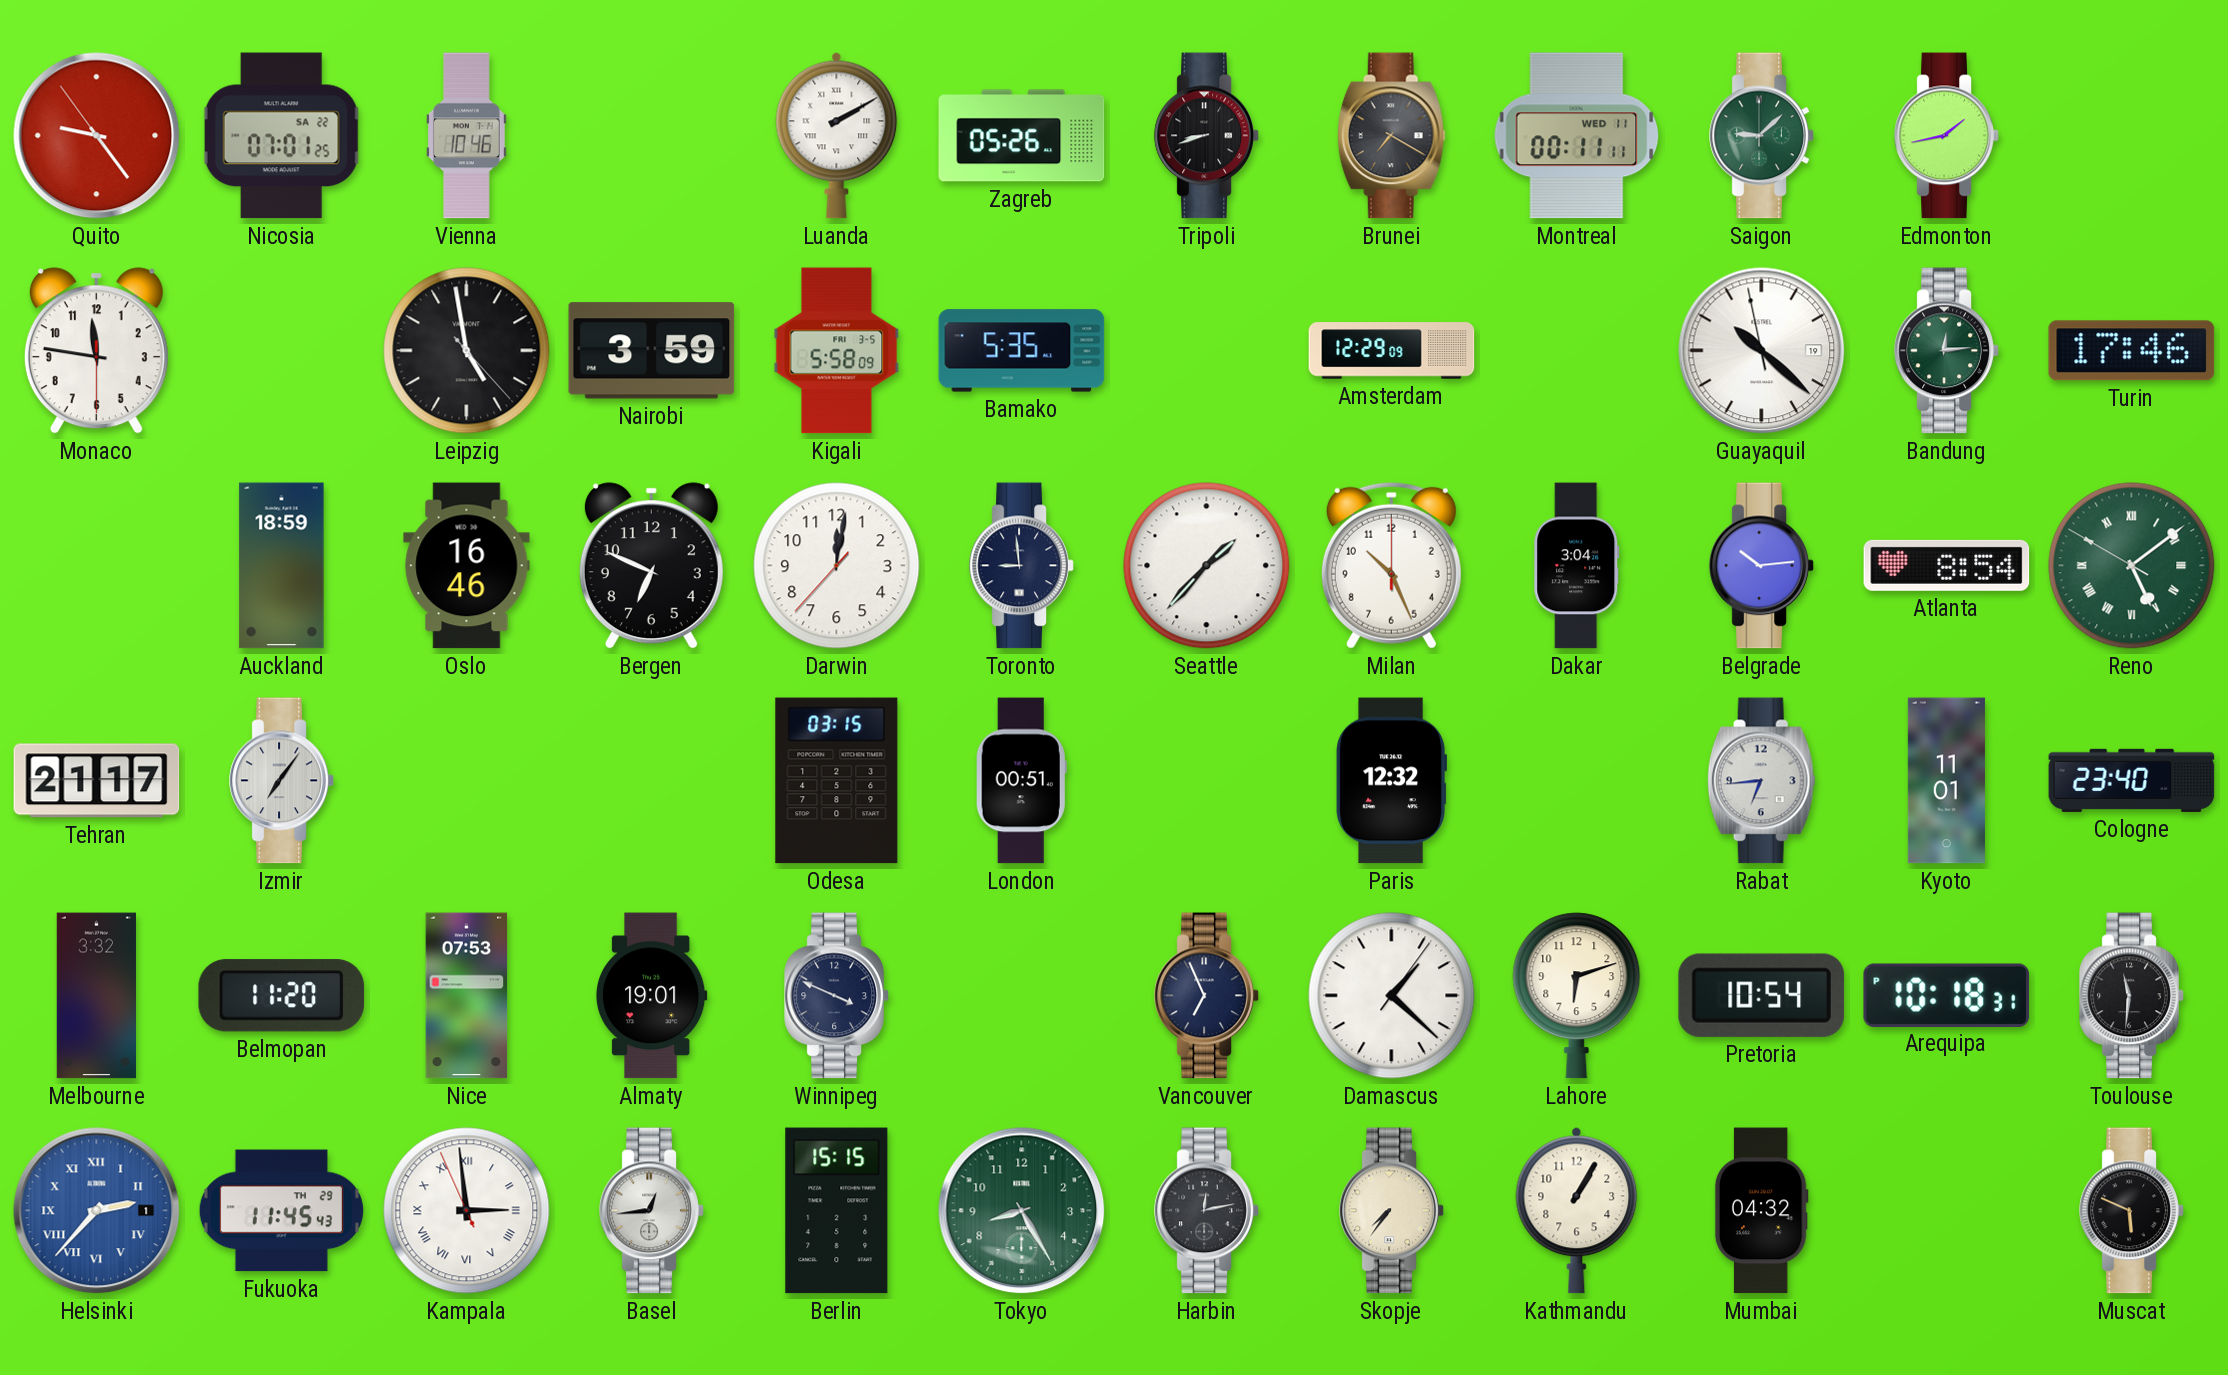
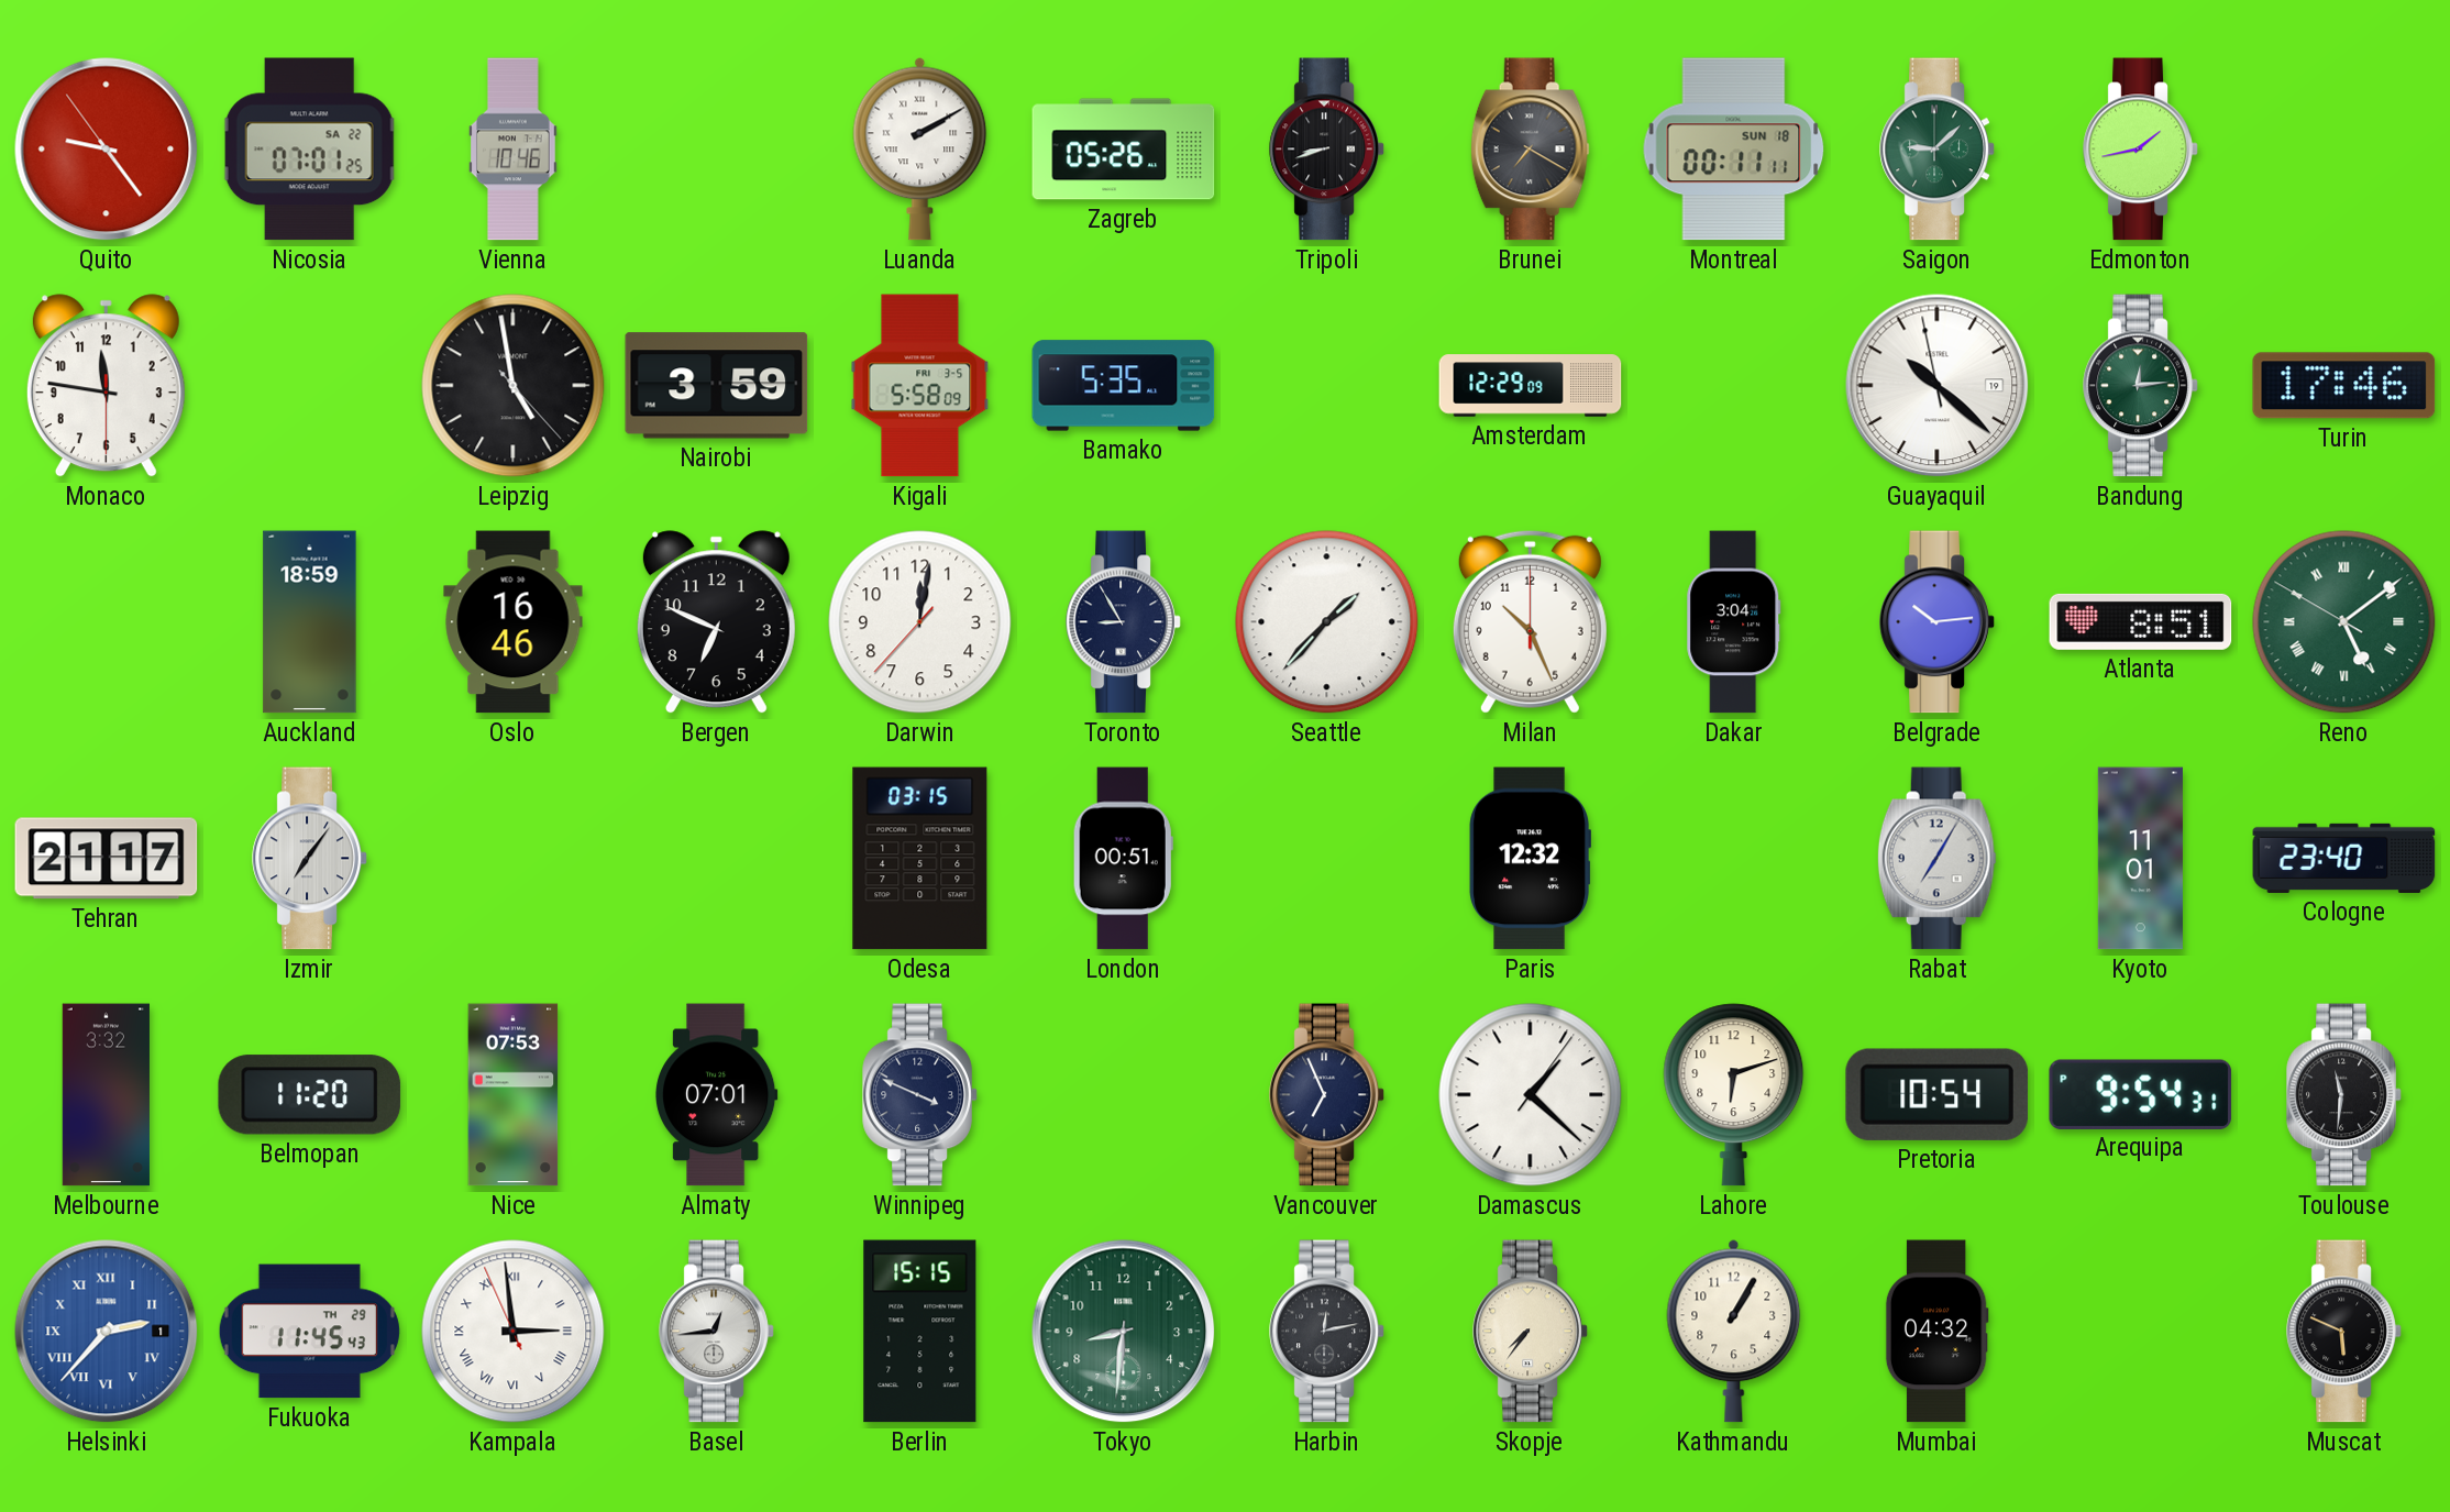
Montreal date: WED 11 -> SUN 18
Toronto: 8:59 -> 8:55
Atlanta: 8:54 -> 8:51
Rabat: 6:44 -> 7:05
Almaty: 19:01 -> 07:01
Arequipa: 10:18 -> 9:54
Tokyo: 8:25 -> 8:31
